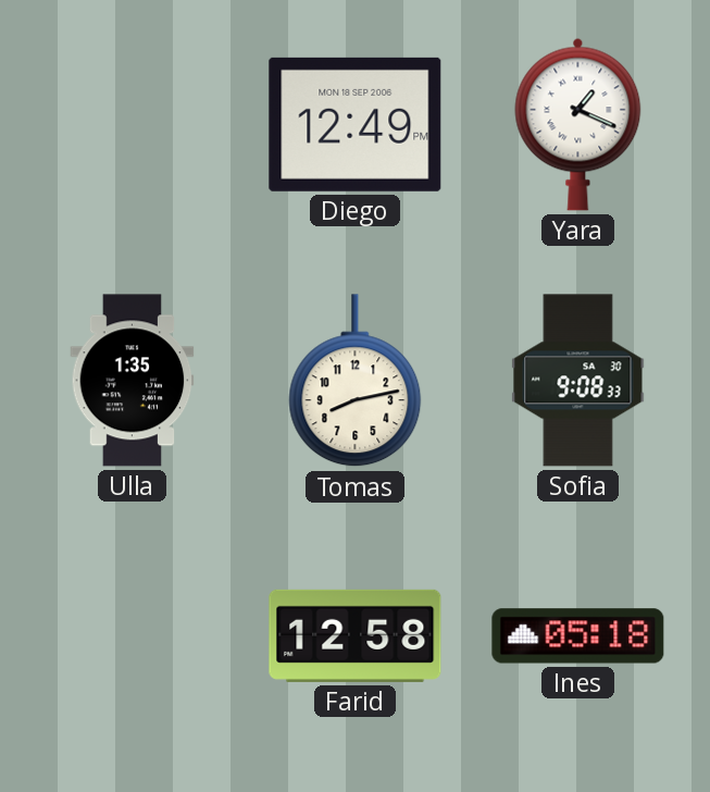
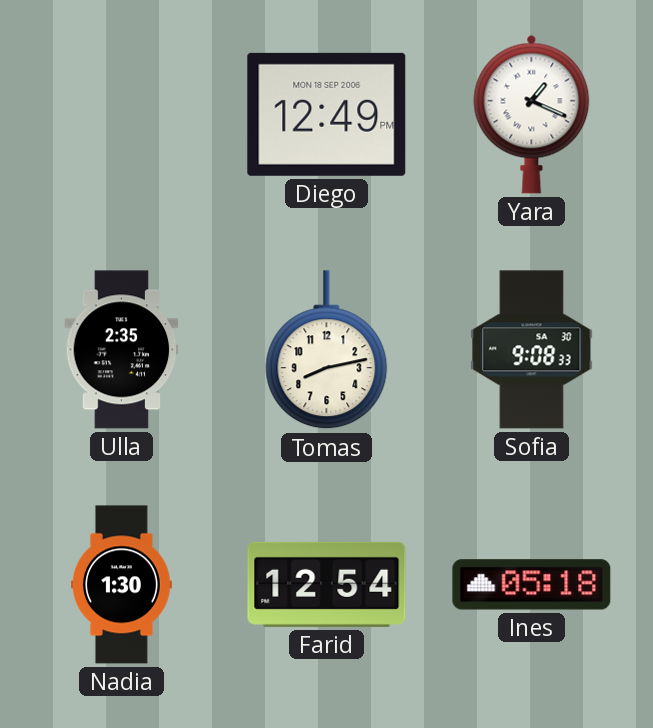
Ulla: 1:35 -> 2:35
Nadia: none -> 1:30
Farid: 12:58 -> 12:54
